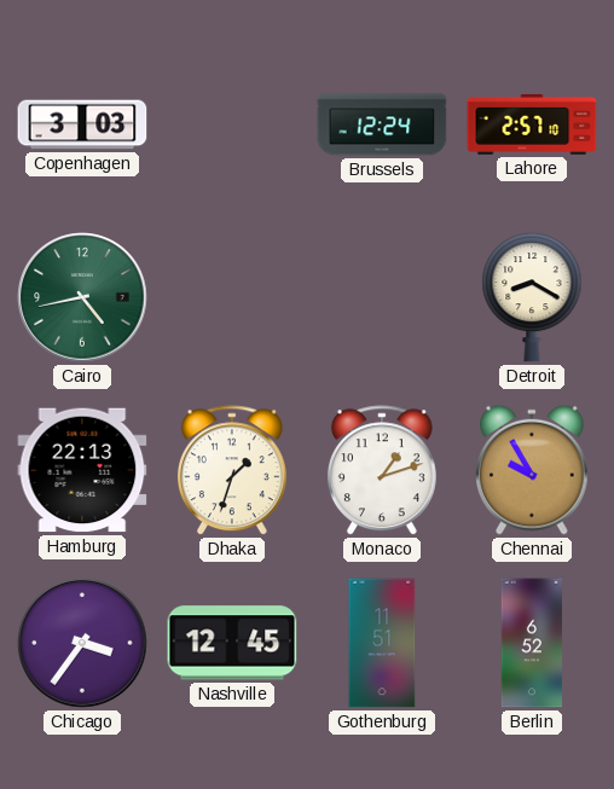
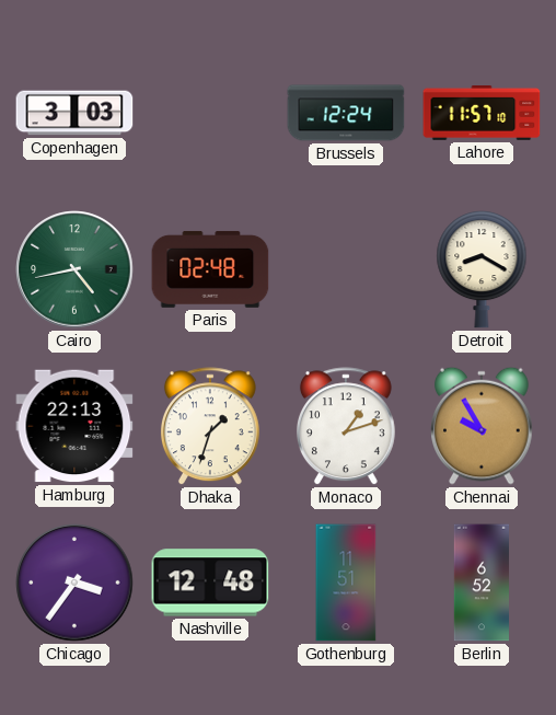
Lahore: 2:57 -> 11:57
Paris: none -> 02:48
Nashville: 12:45 -> 12:48
